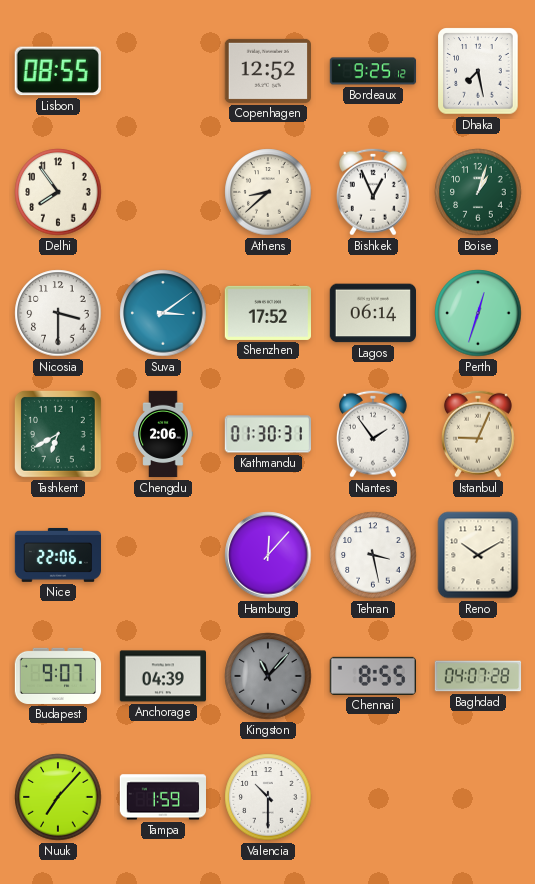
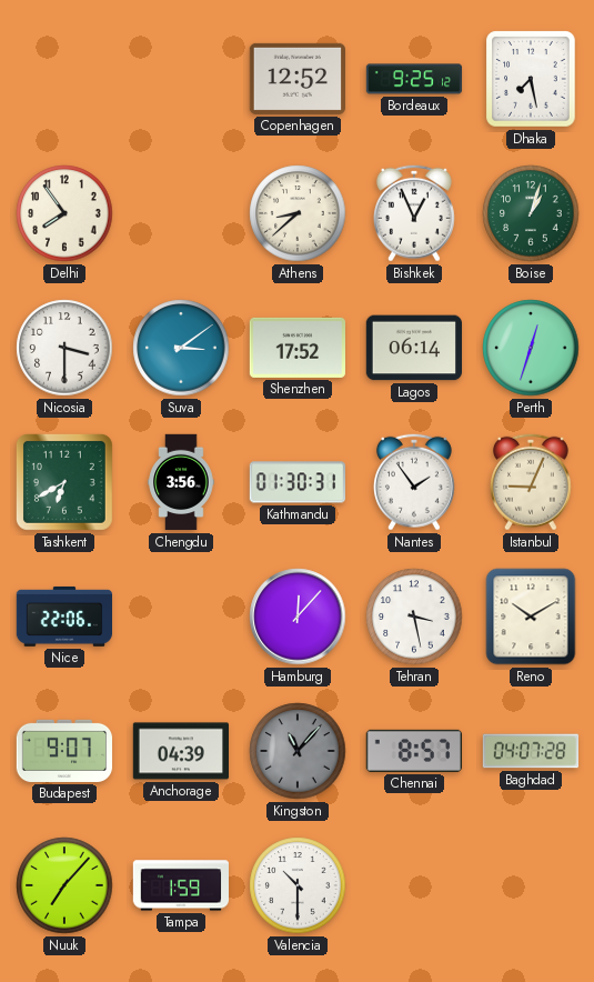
Lisbon: 08:55 -> none
Chengdu: 2:06 -> 3:56
Chennai: 8:55 -> 8:57
